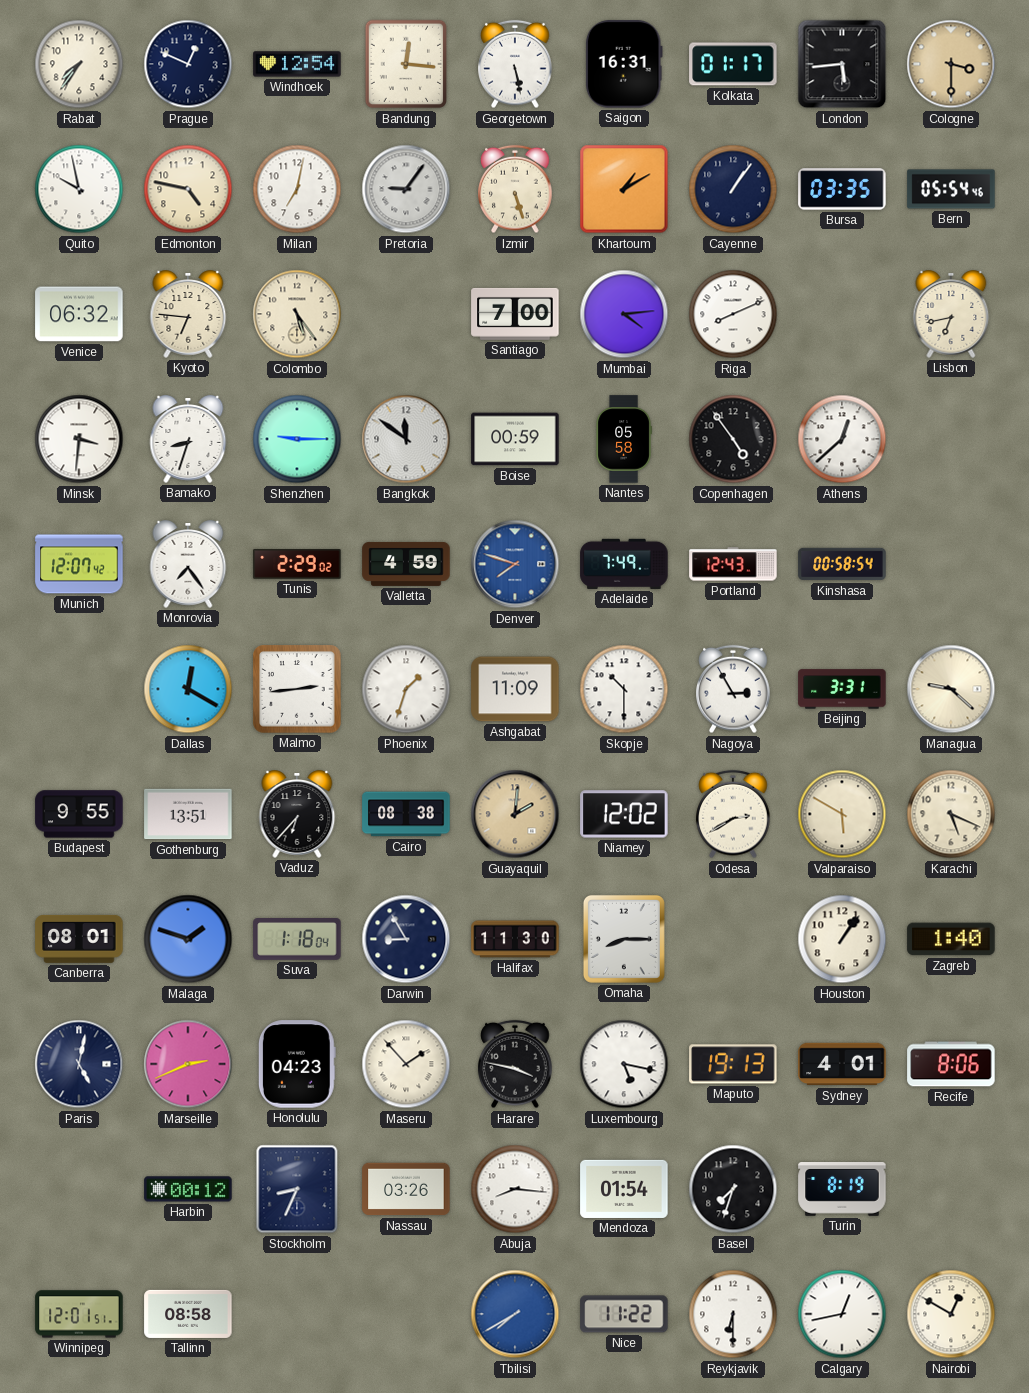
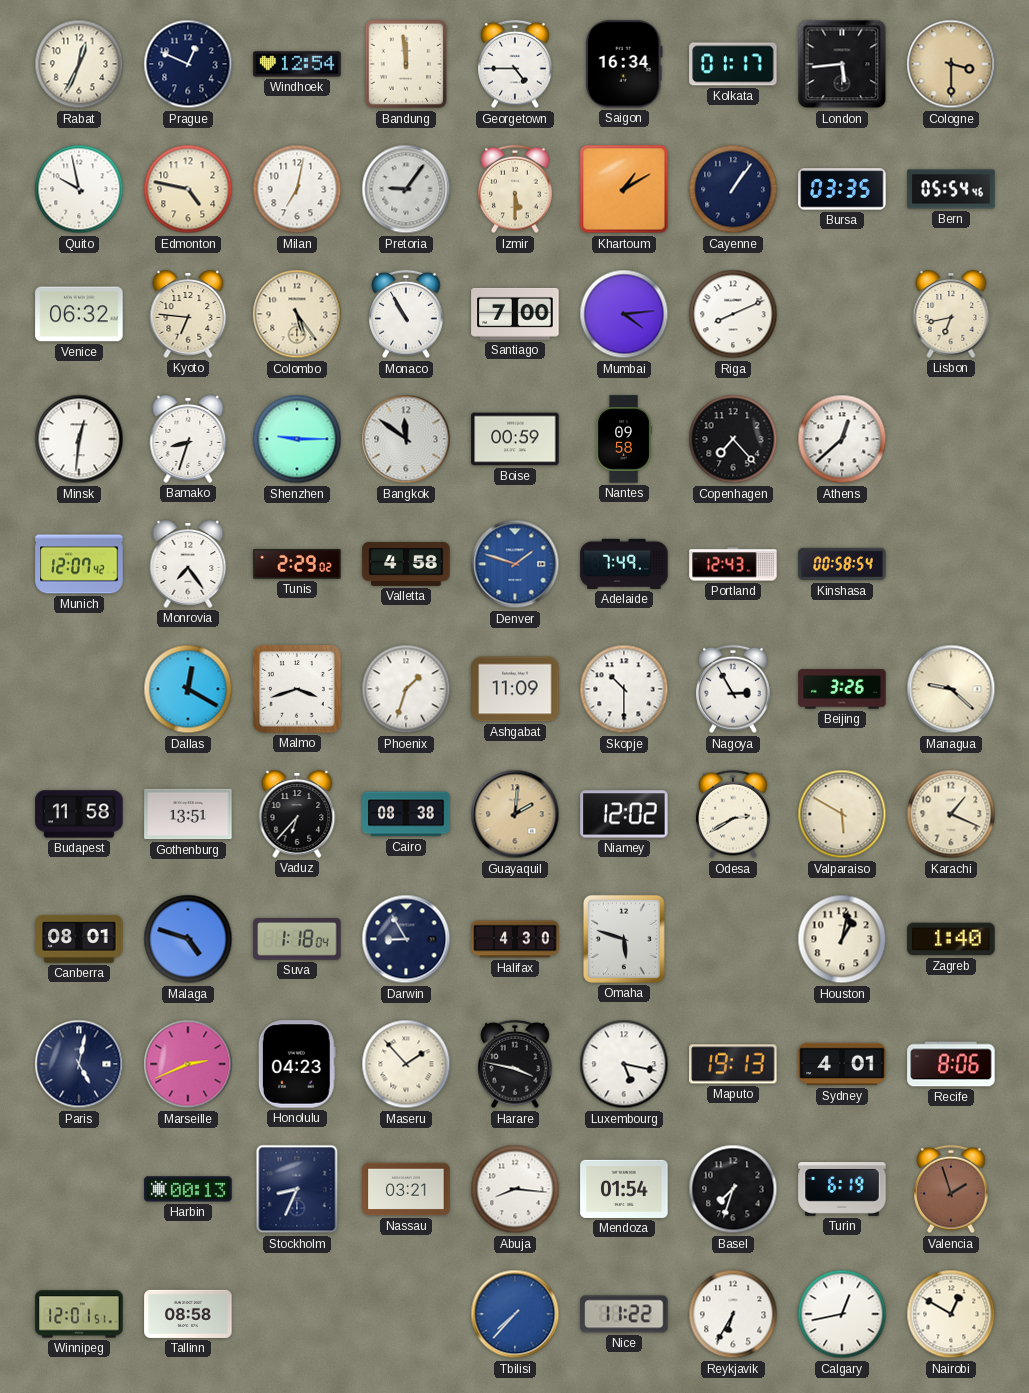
Rabat: 7:36 -> 12:34
Bandung: 12:16 -> 11:59
Georgetown: 5:28 -> 4:45
Saigon: 16:31 -> 16:34
Izmir: 5:27 -> 5:30
Monaco: none -> 10:55
Minsk: 3:31 -> 12:31
Nantes: 05:58 -> 09:58
Copenhagen: 4:54 -> 7:23
Valletta: 4:59 -> 4:58
Denver: 7:48 -> 1:48
Malmo: 2:44 -> 3:42
Beijing: 3:31 -> 3:26
Budapest: 9:55 -> 11:58
Karachi: 5:19 -> 1:19
Malaga: 1:48 -> 4:48
Halifax: 11:30 -> 4:30
Omaha: 8:15 -> 5:48
Houston: 1:06 -> 1:02
Harbin: 00:12 -> 00:13
Nassau: 03:26 -> 03:21
Turin: 8:19 -> 6:19
Valencia: none -> 1:57
Tbilisi: 7:40 -> 7:37
Reykjavik: 6:30 -> 6:35
